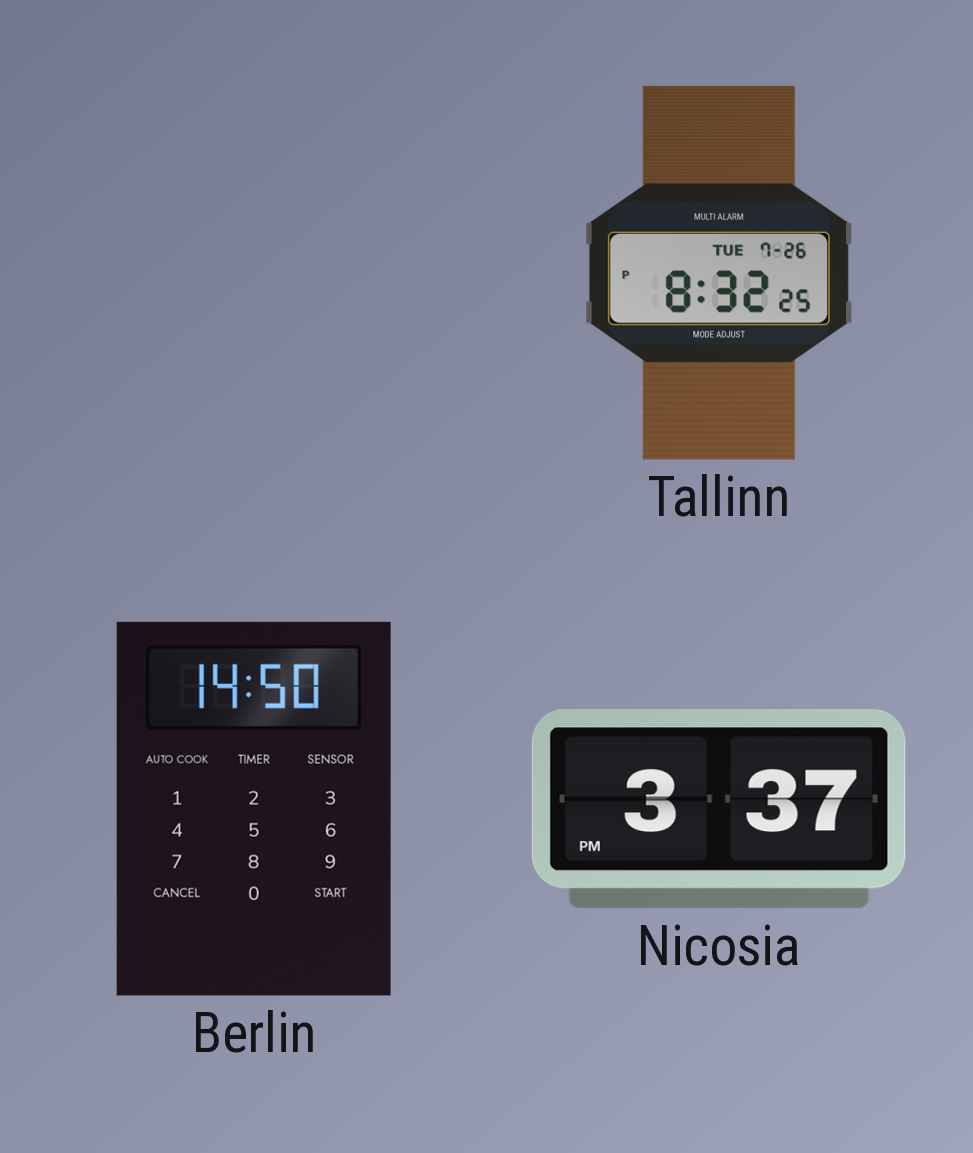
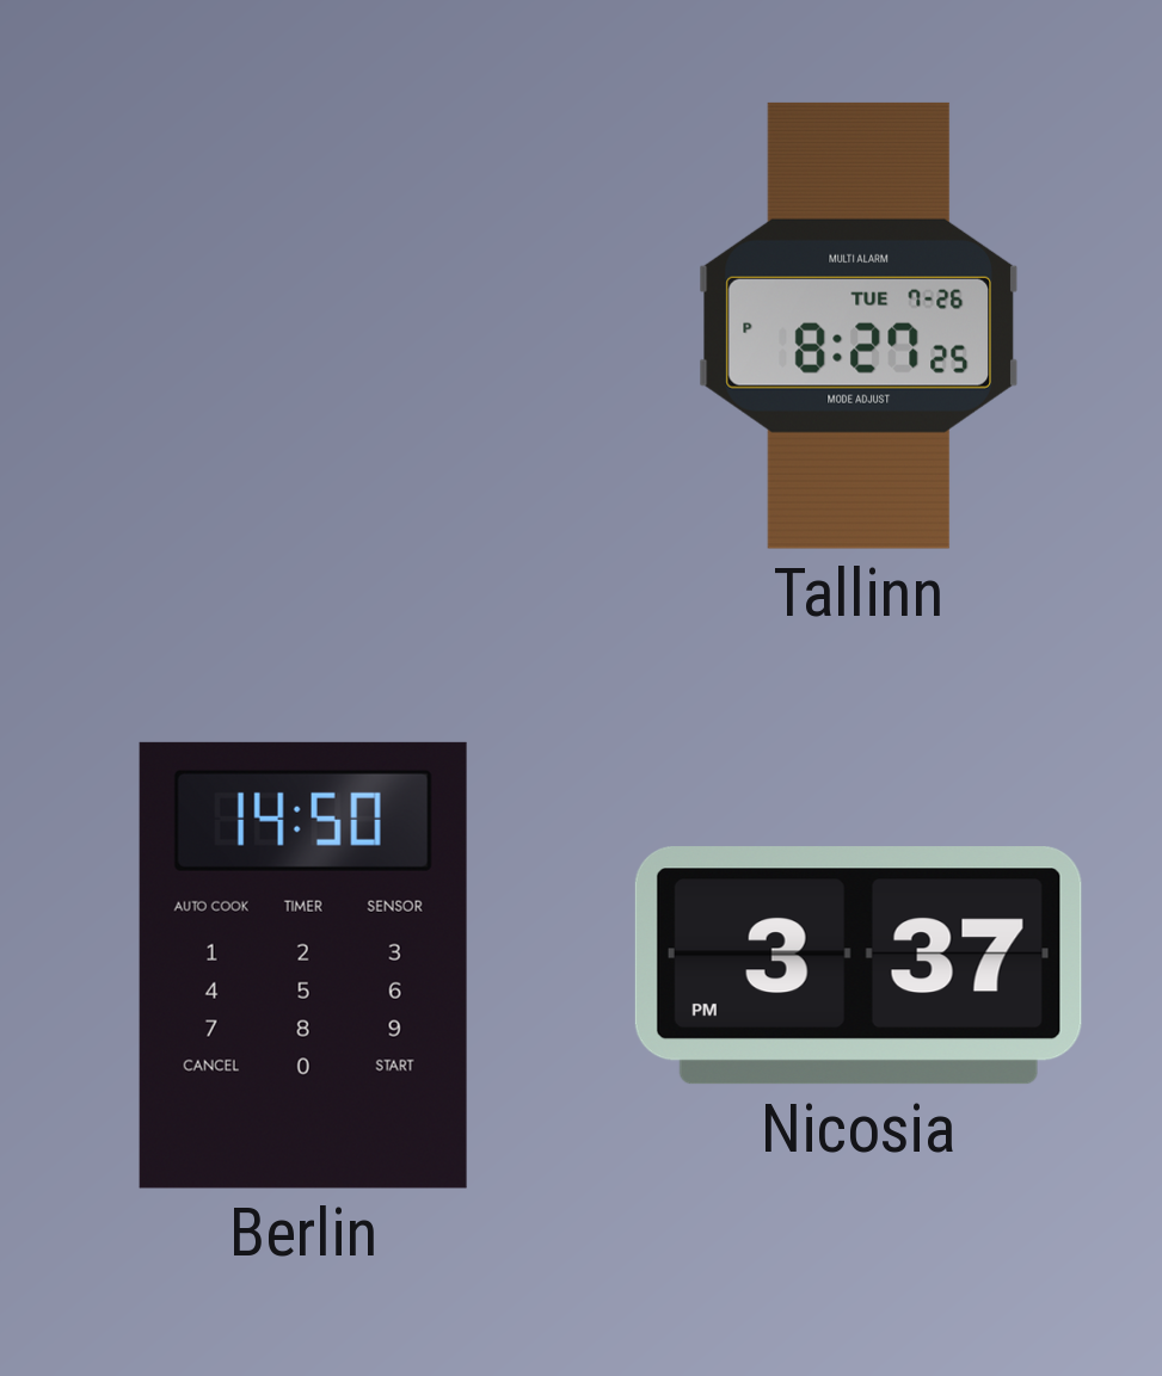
Tallinn: 8:32 -> 8:27
